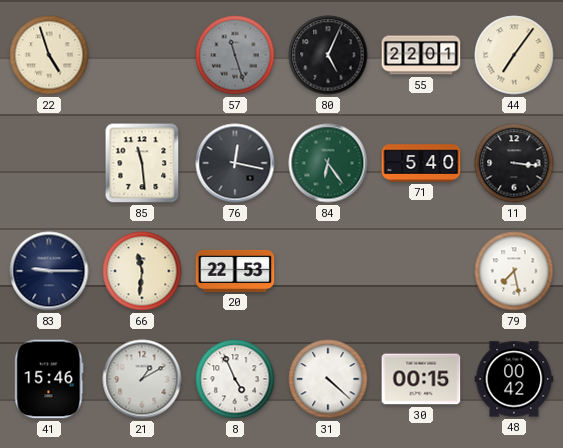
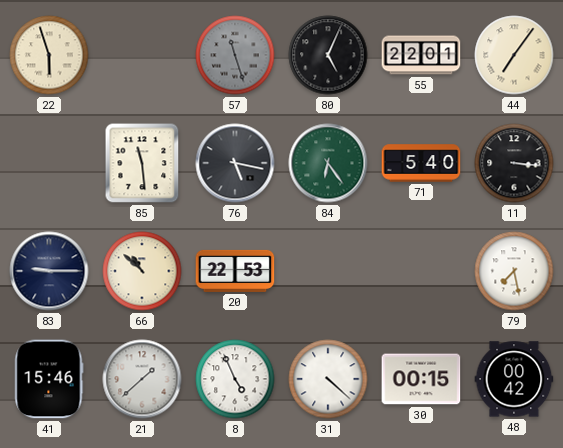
22: 4:57 -> 5:57
76: 12:17 -> 5:17
66: 11:31 -> 10:52
21: 1:10 -> 1:38
